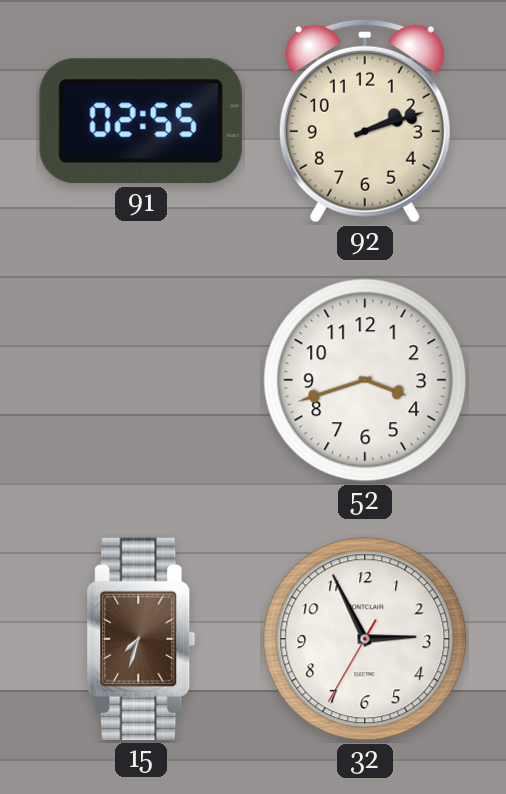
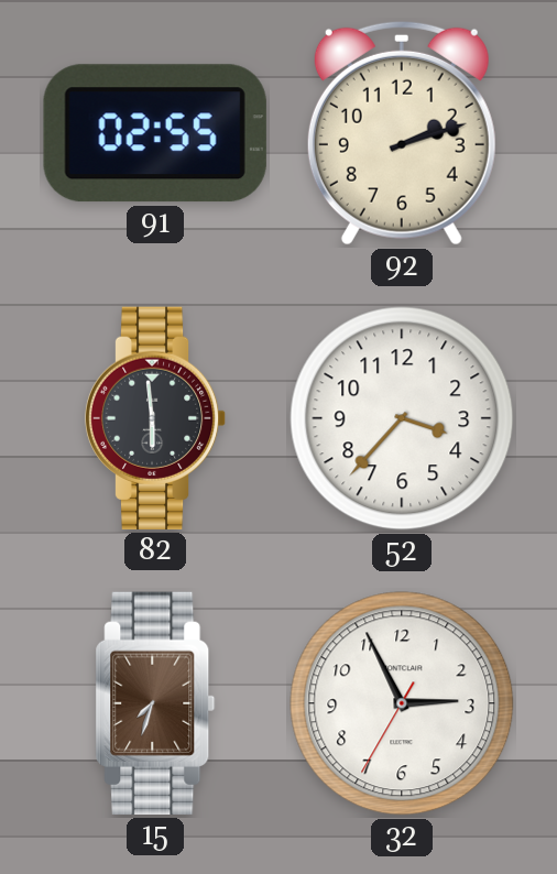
82: none -> 5:59
52: 3:42 -> 3:37
